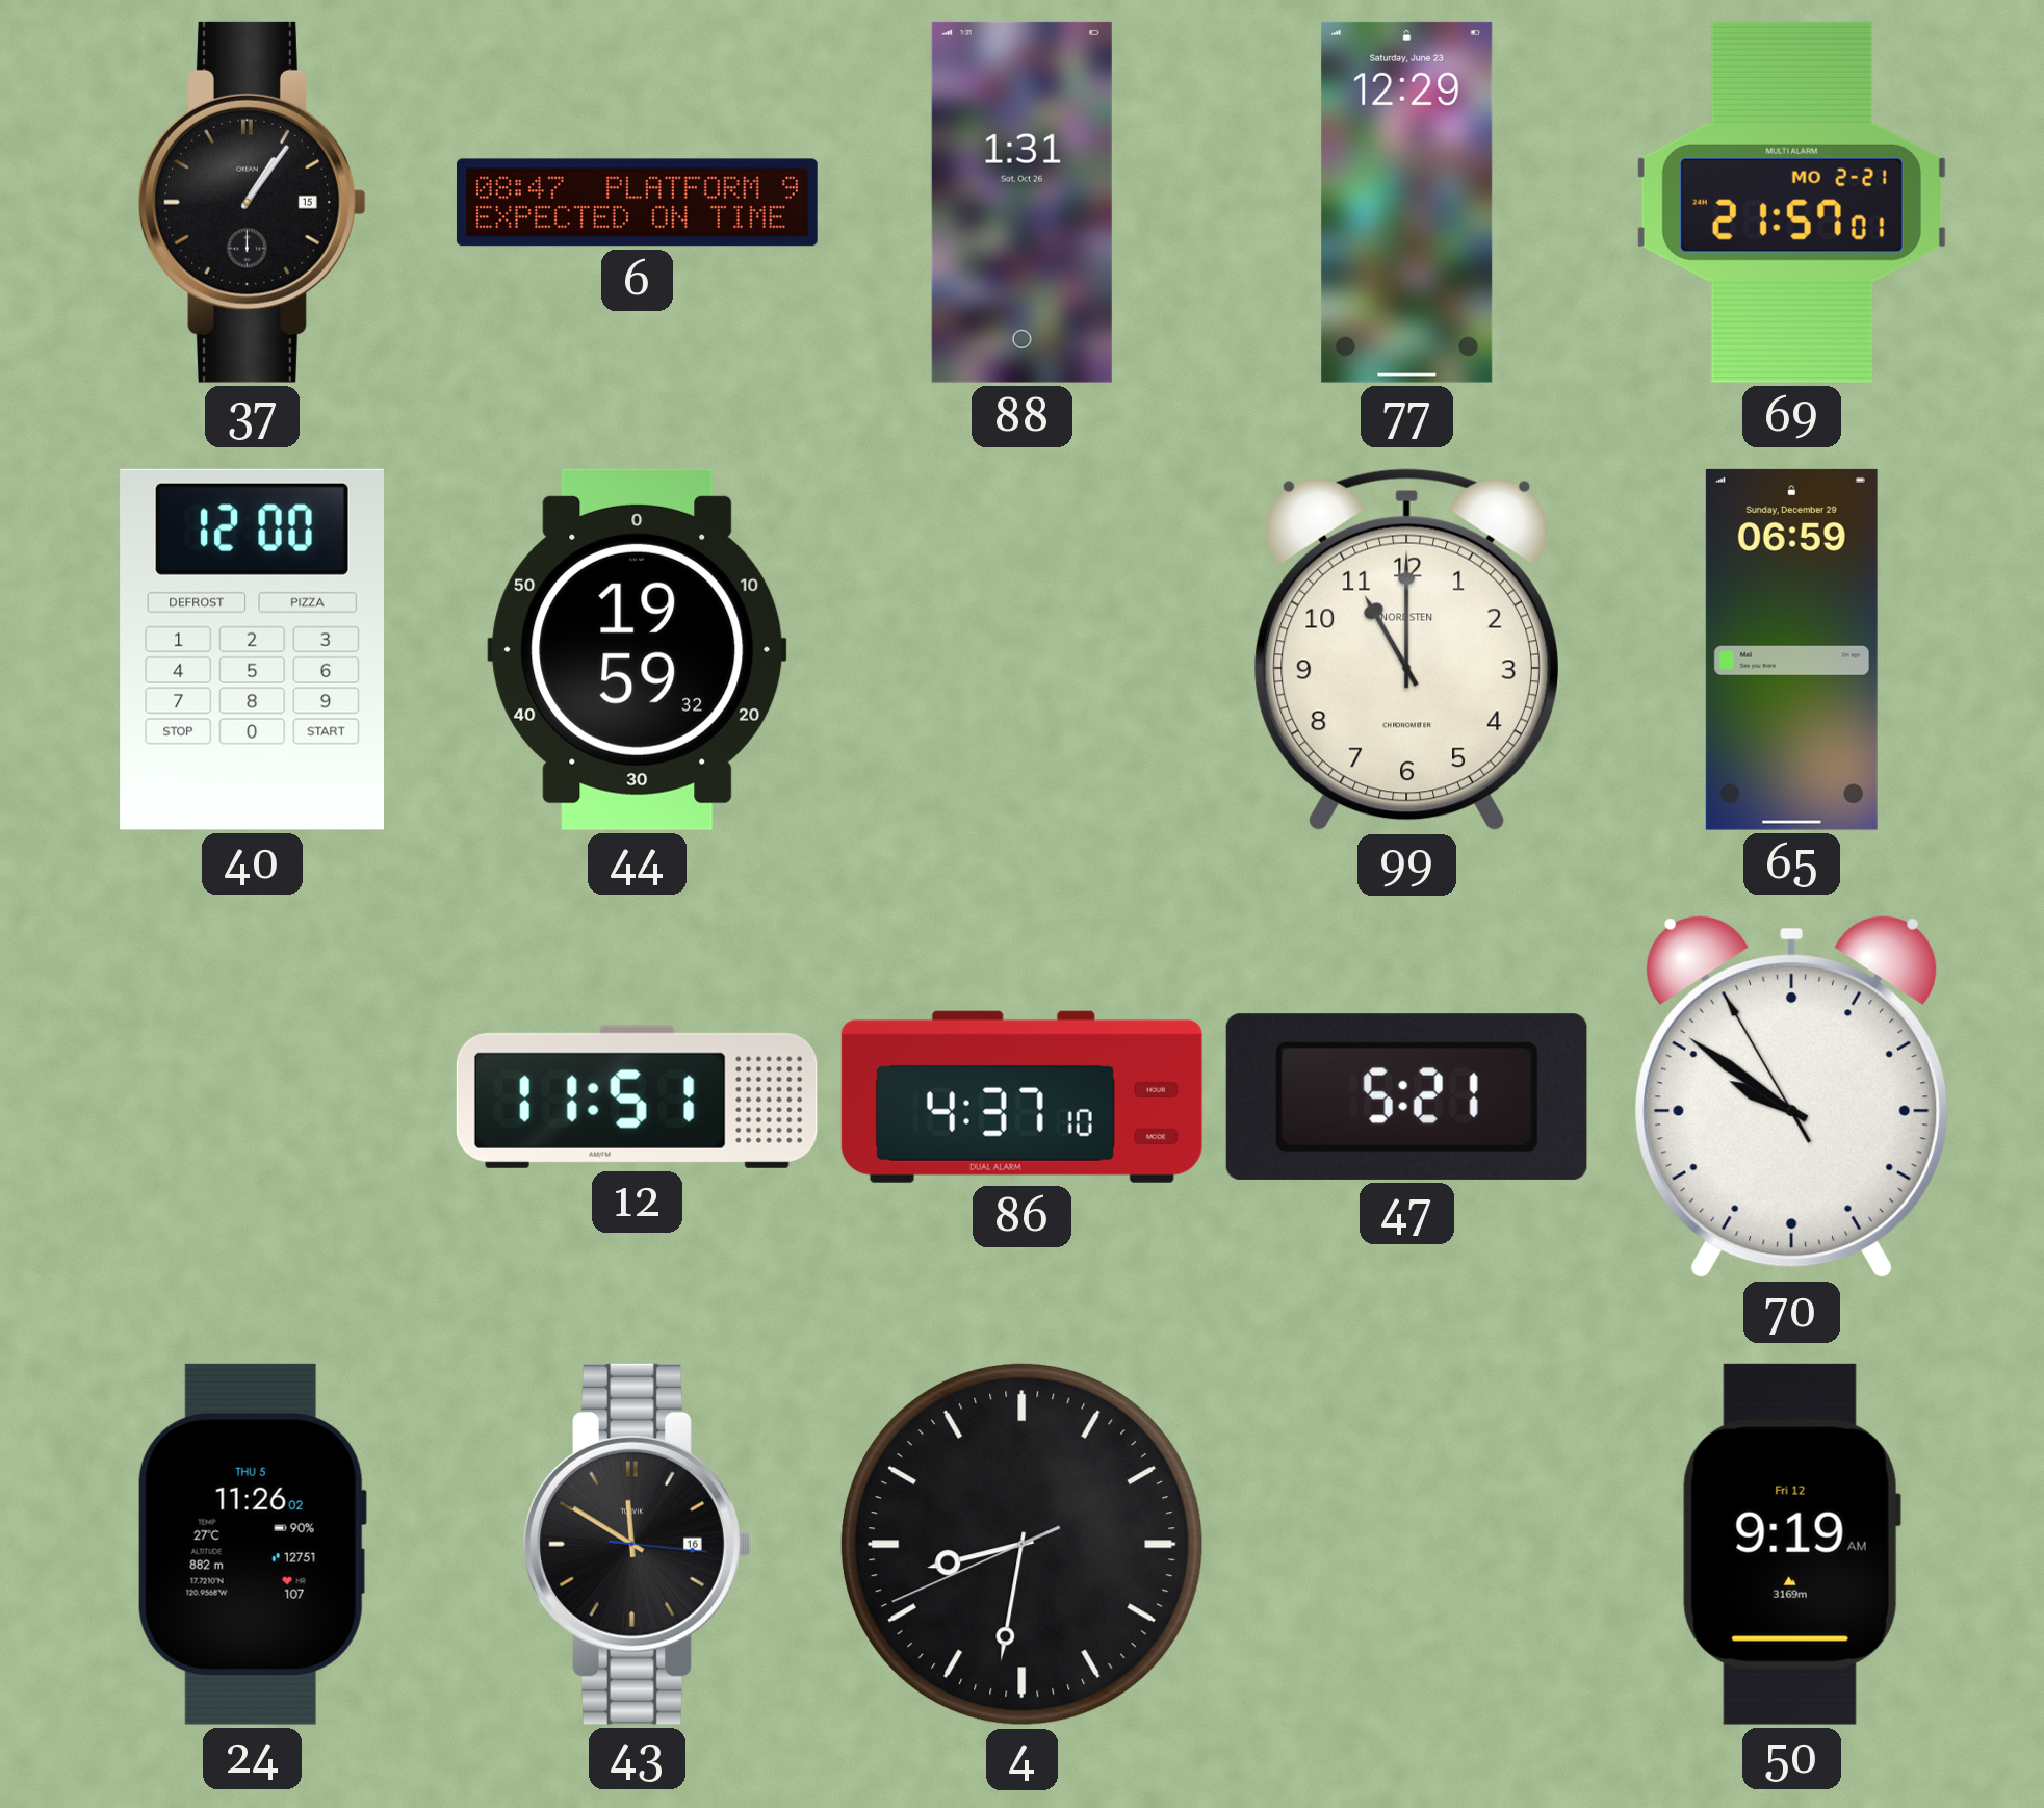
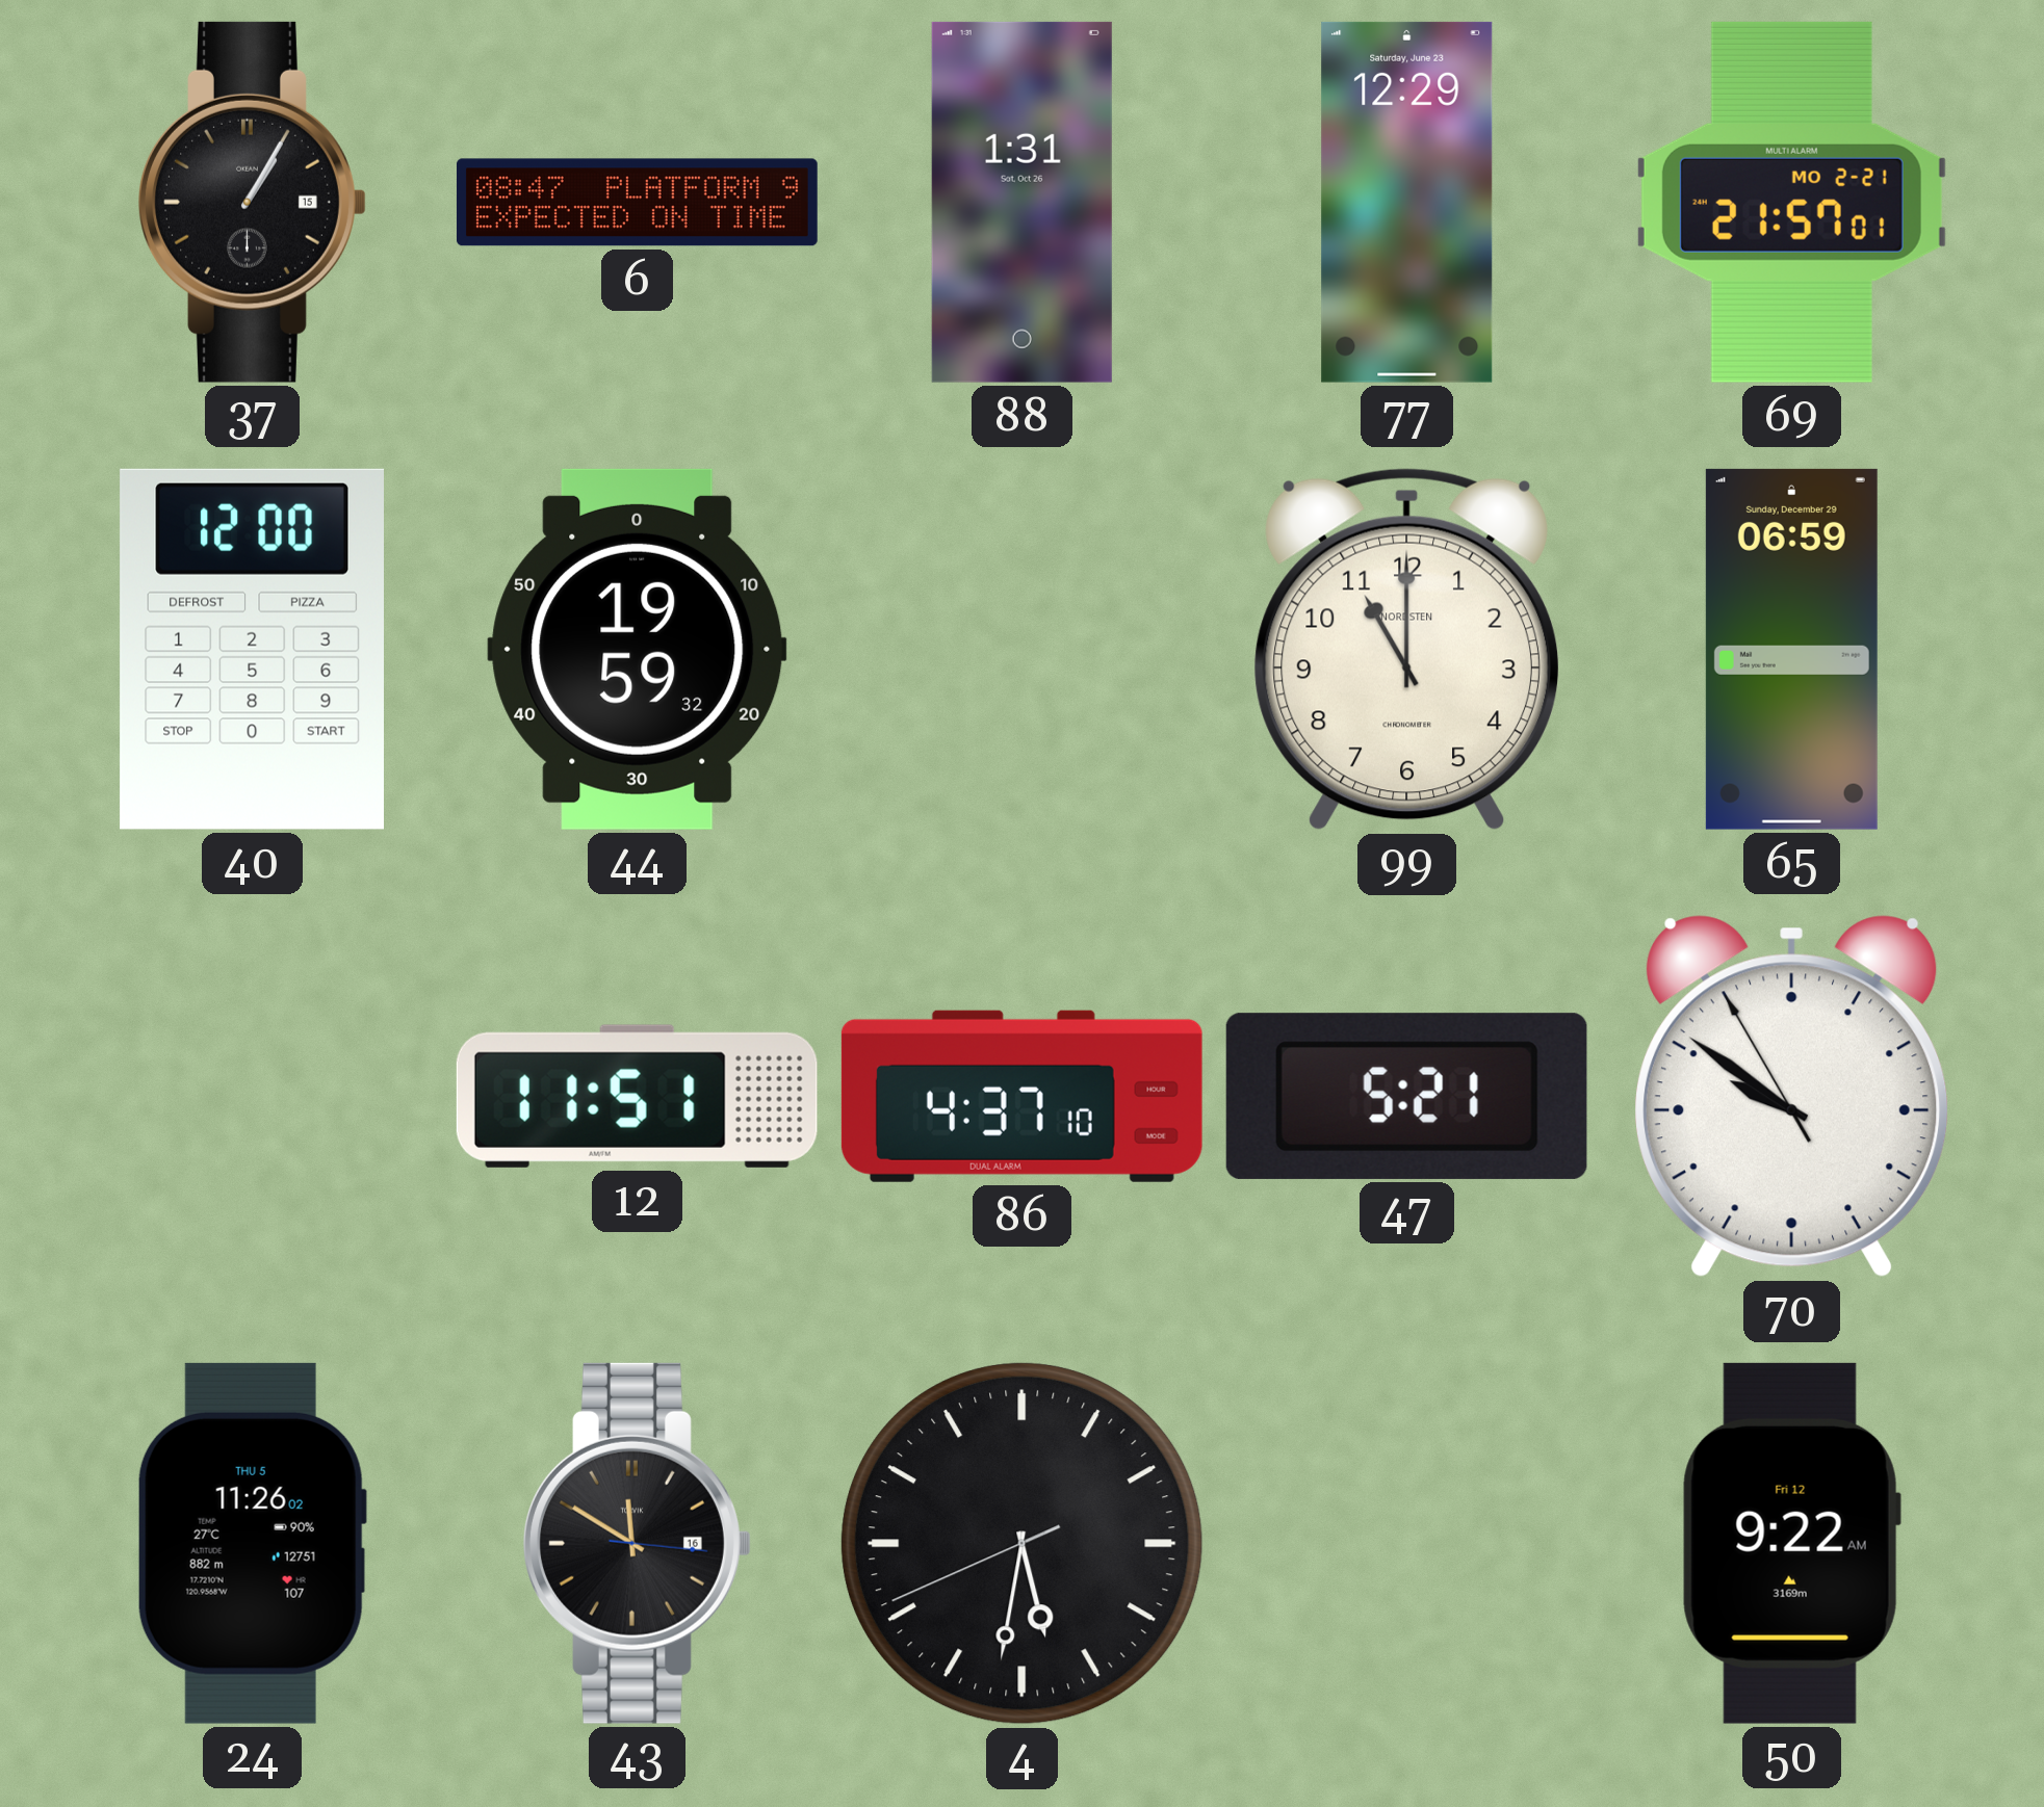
37: 1:06 -> 1:05
4: 8:31 -> 5:31
50: 9:19 -> 9:22
